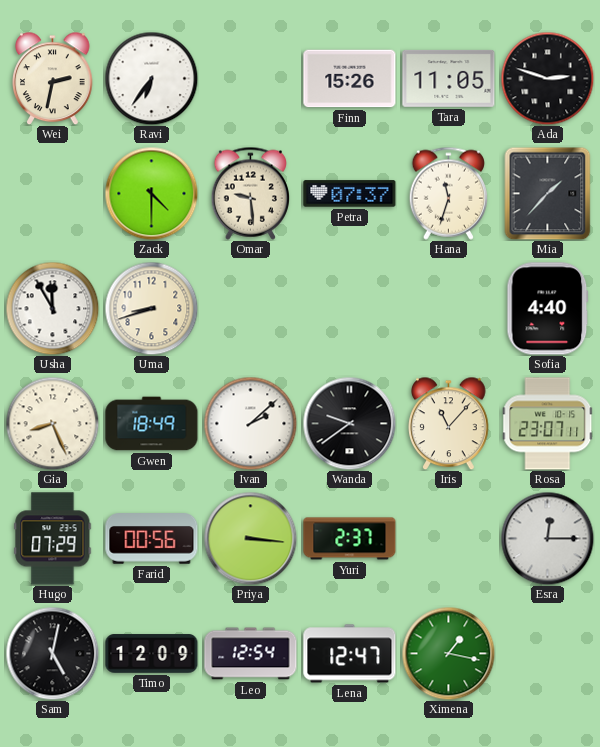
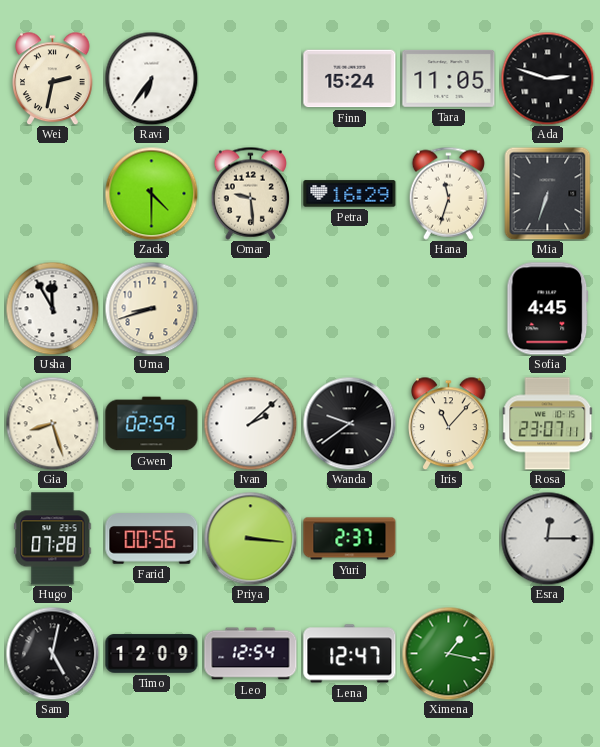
Finn: 15:26 -> 15:24
Petra: 07:37 -> 16:29
Mia: 1:37 -> 6:33
Sofia: 4:40 -> 4:45
Gia: 8:26 -> 8:27
Gwen: 18:49 -> 02:59
Hugo: 07:29 -> 07:28
